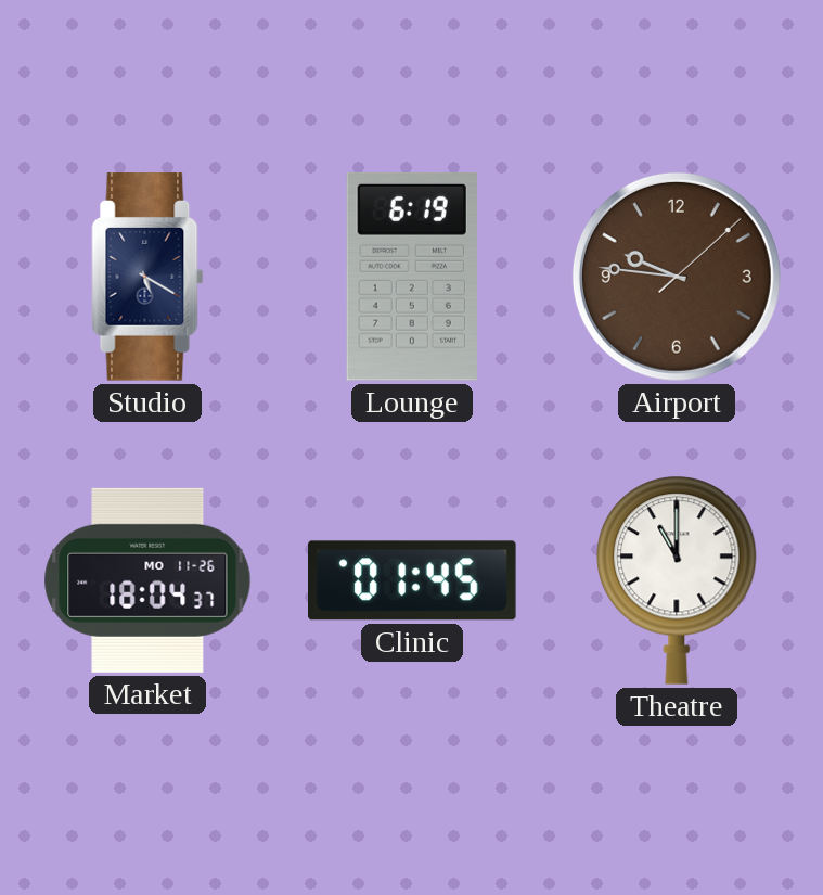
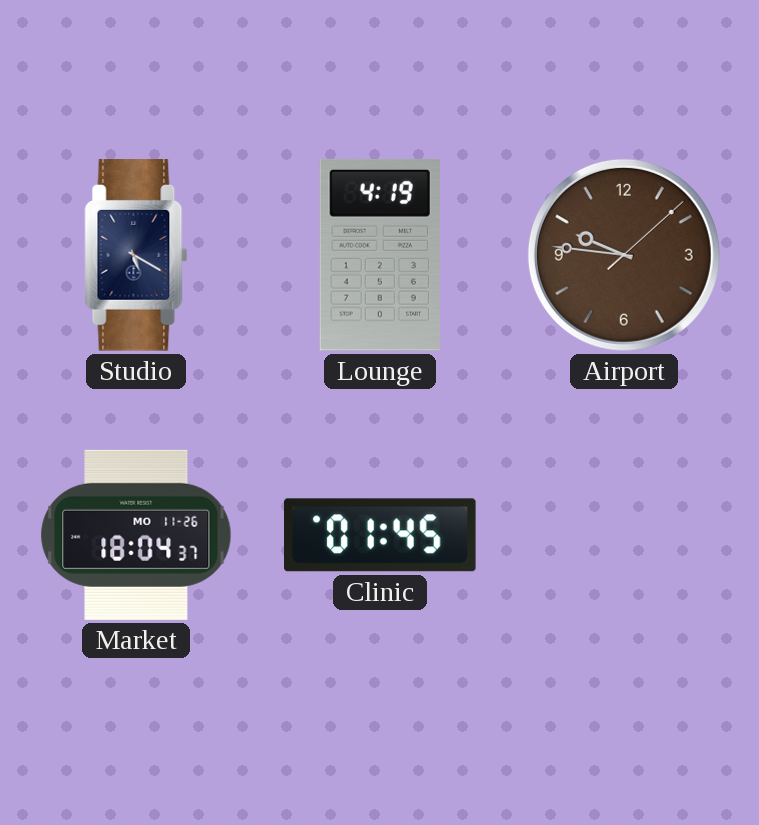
Lounge: 6:19 -> 4:19
Theatre: 11:00 -> none
